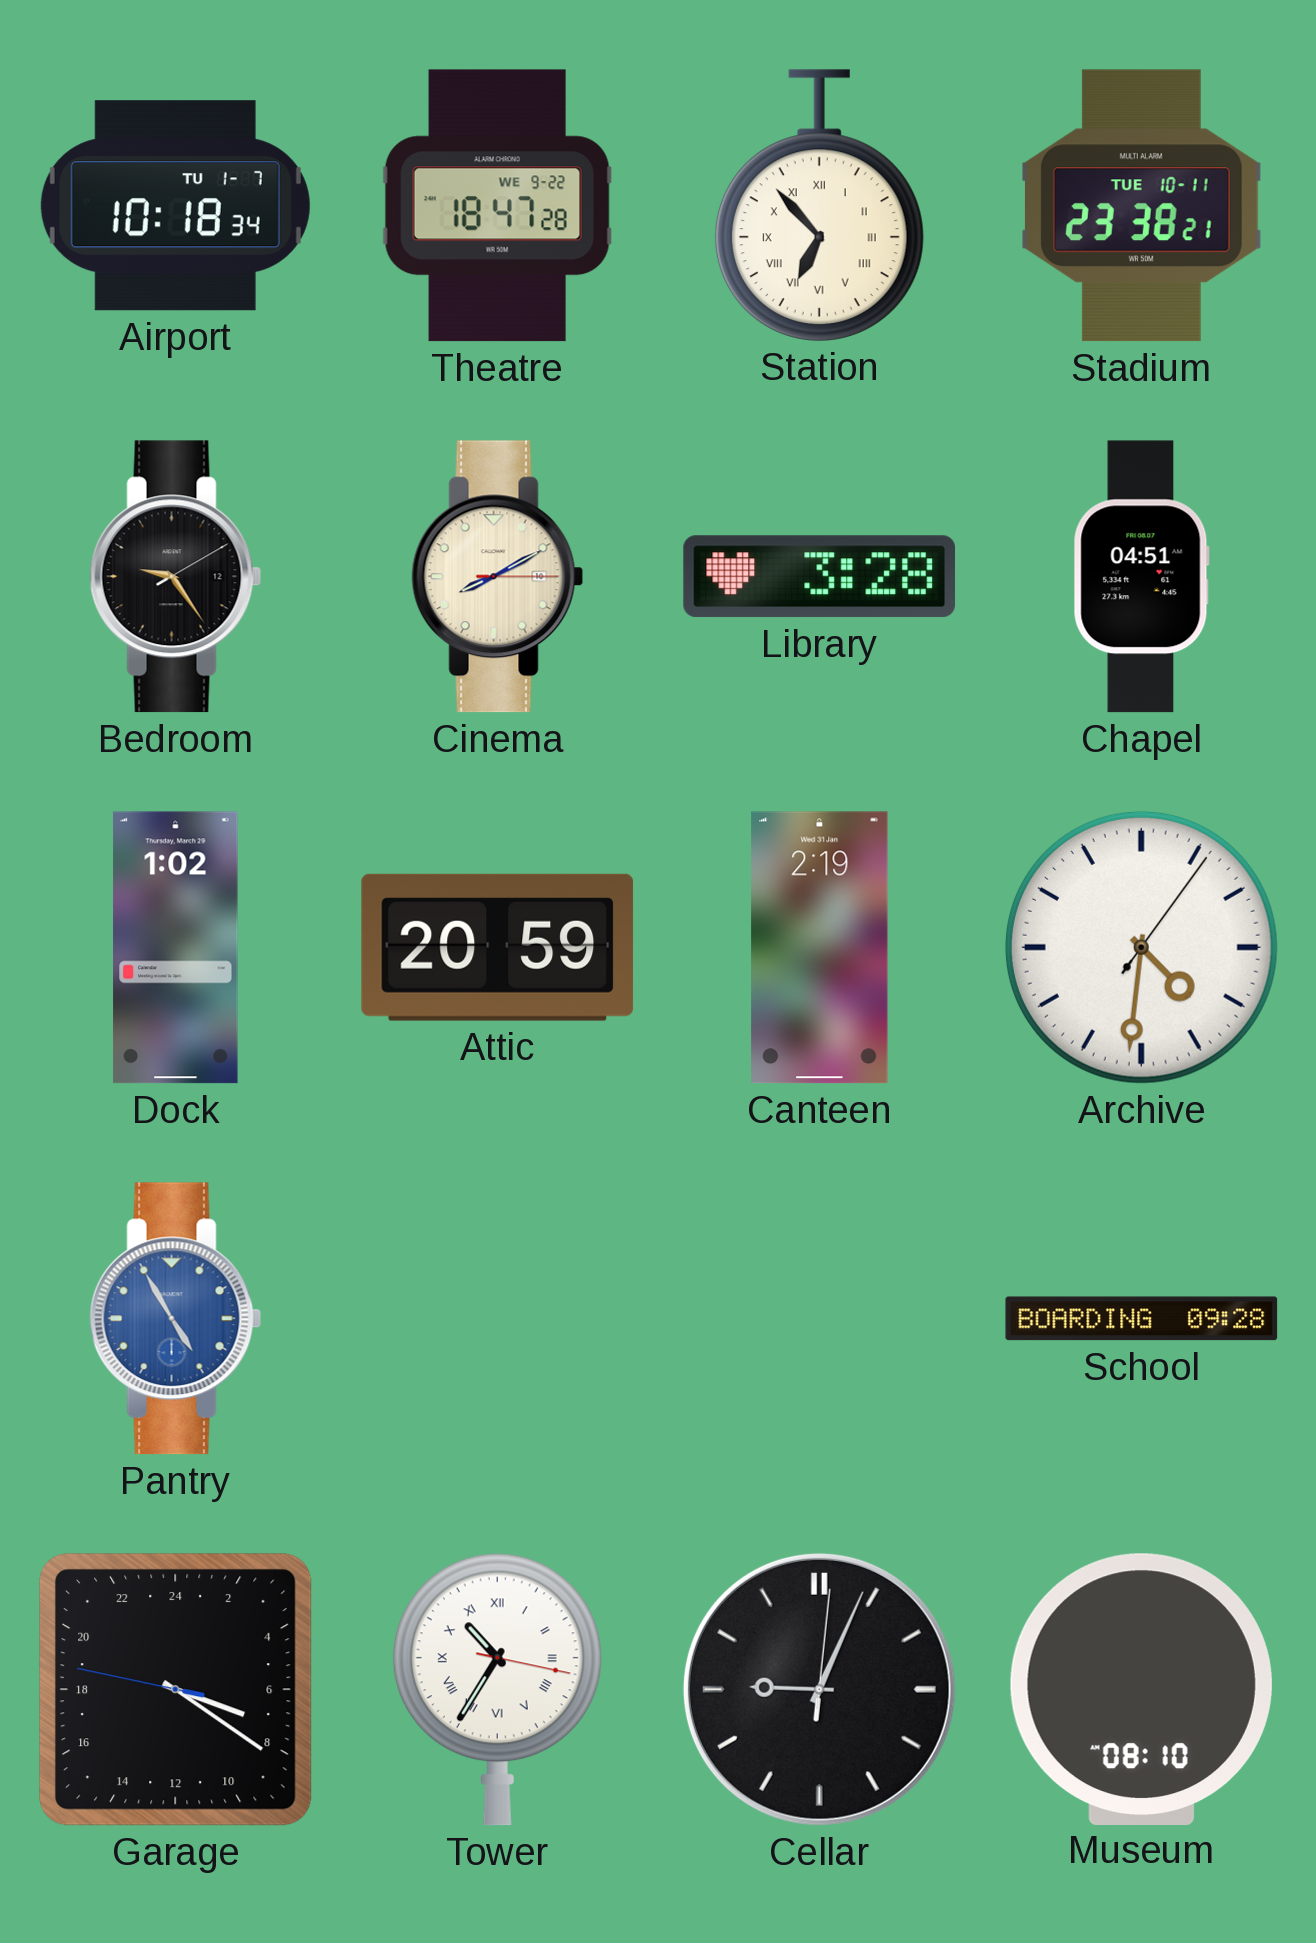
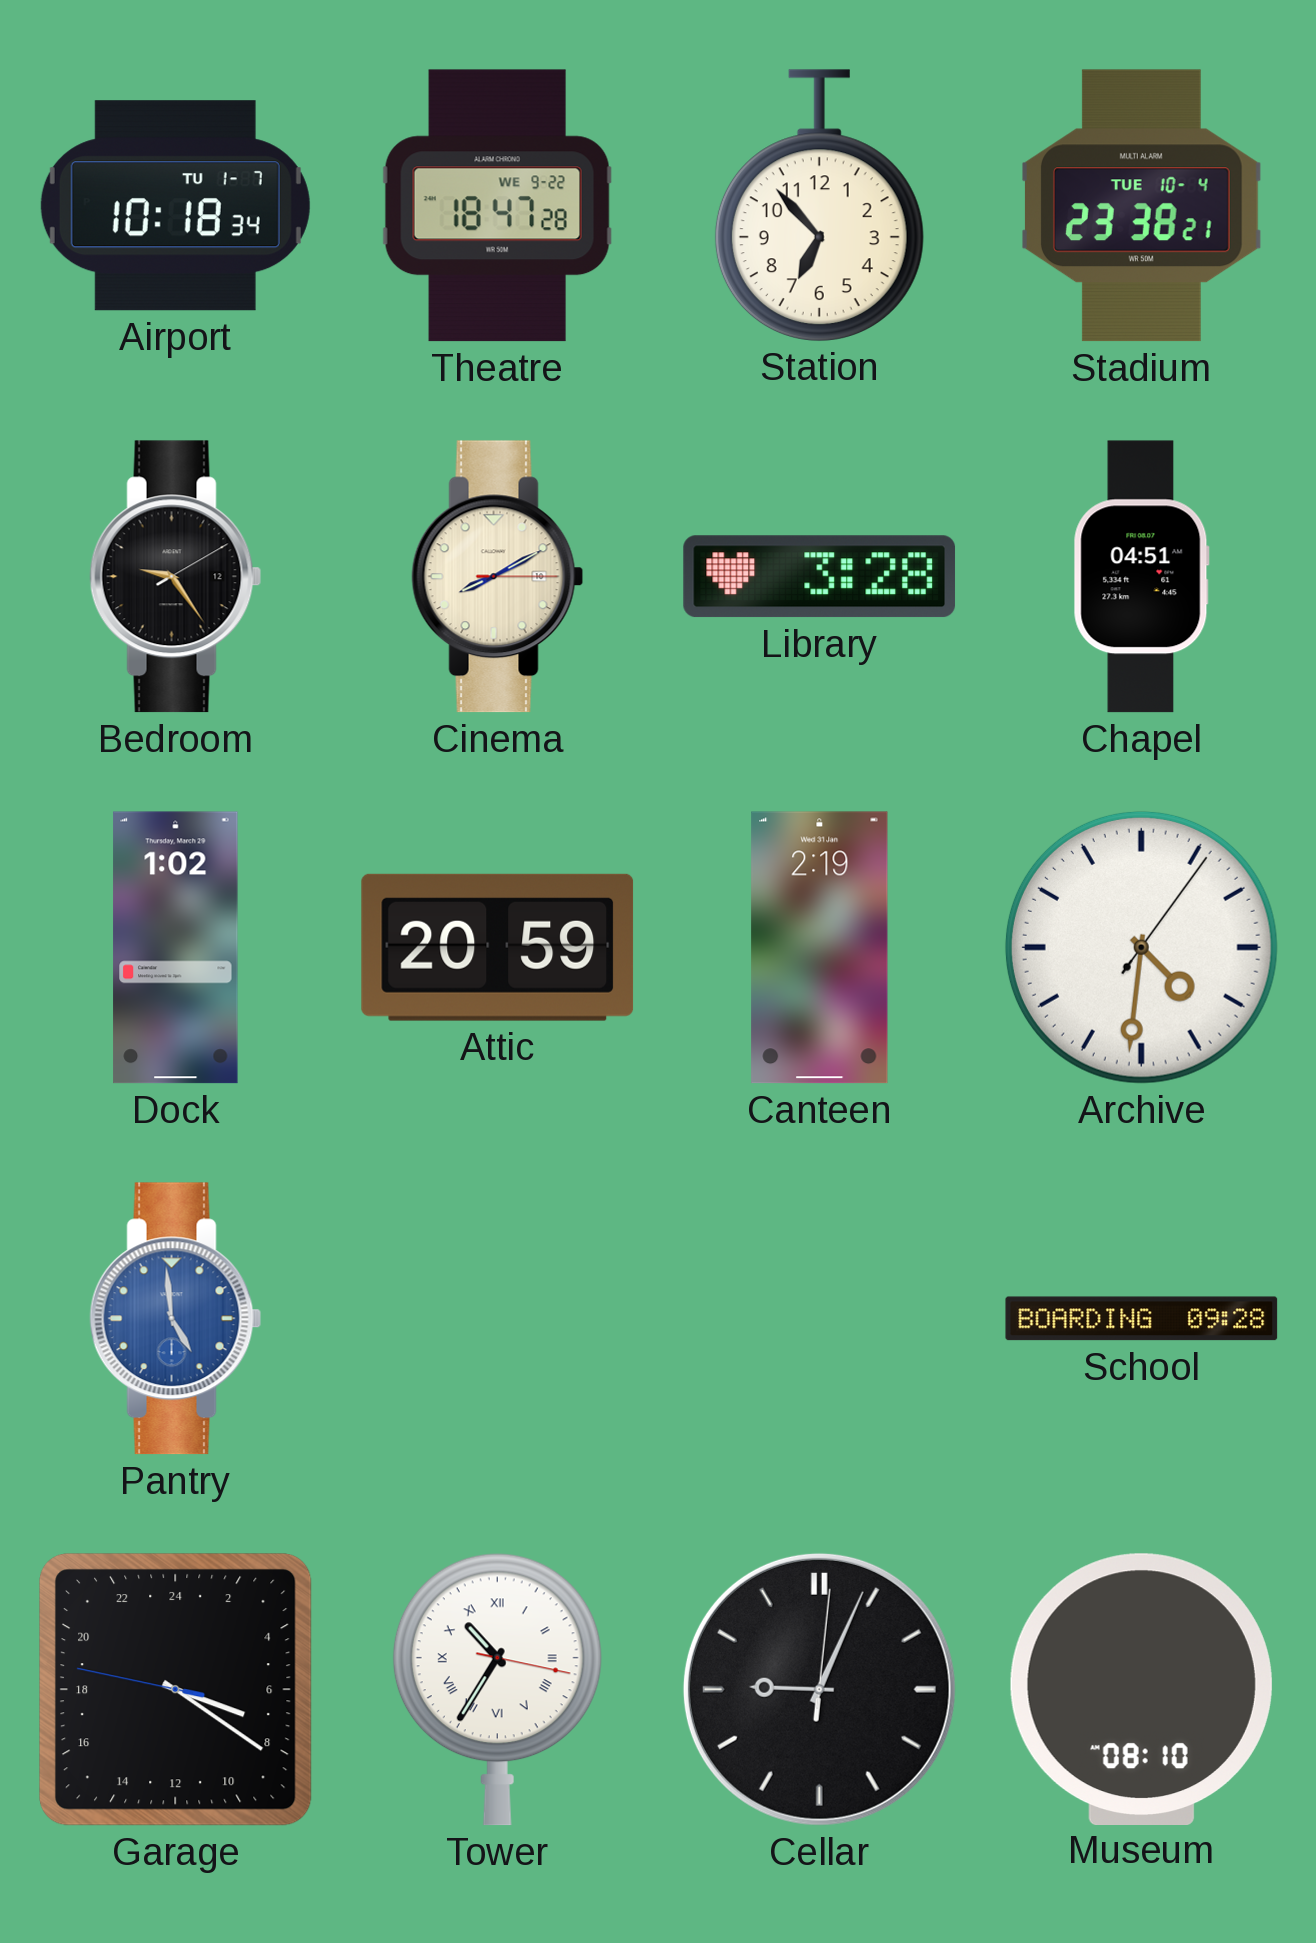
Station numerals: Roman -> Arabic
Stadium date: TUE 10-11 -> TUE 10-4
Pantry: 4:55 -> 4:59
